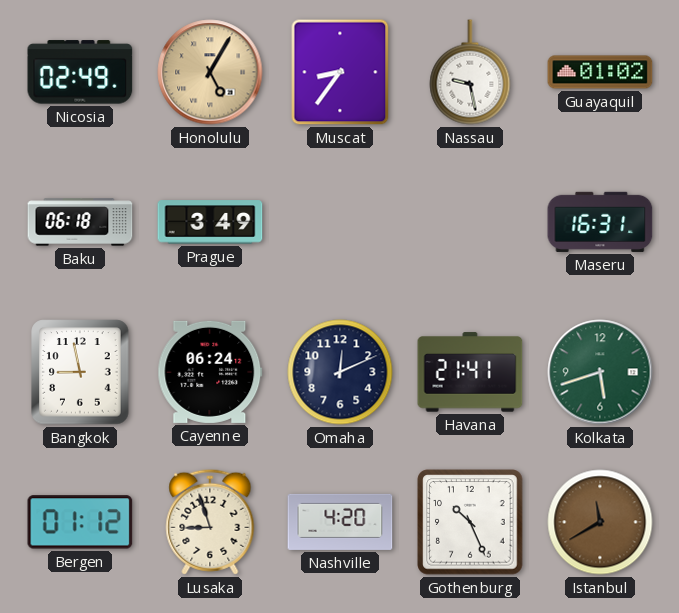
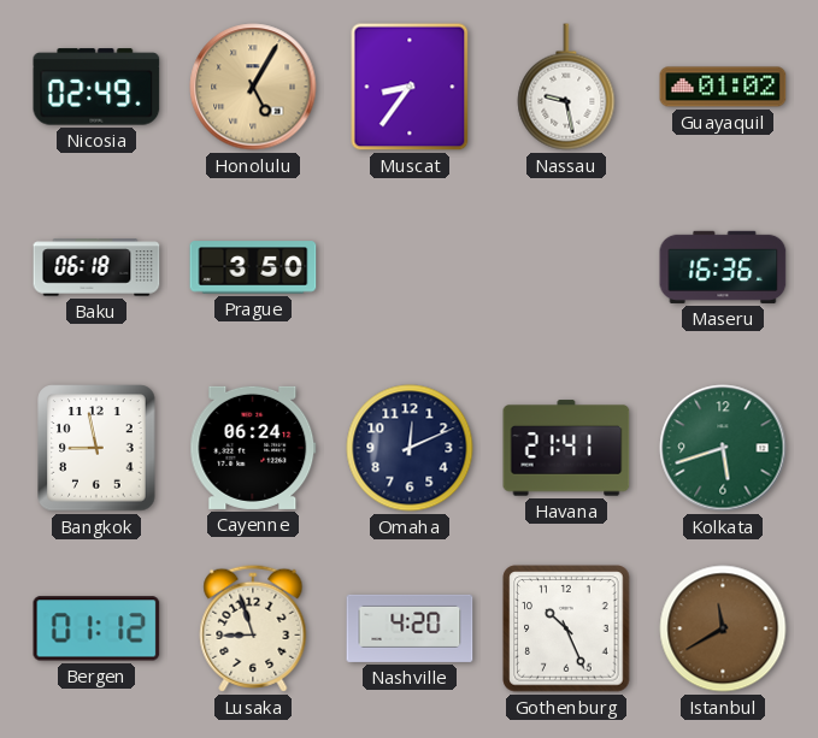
Prague: 3:49 -> 3:50
Maseru: 16:31 -> 16:36
